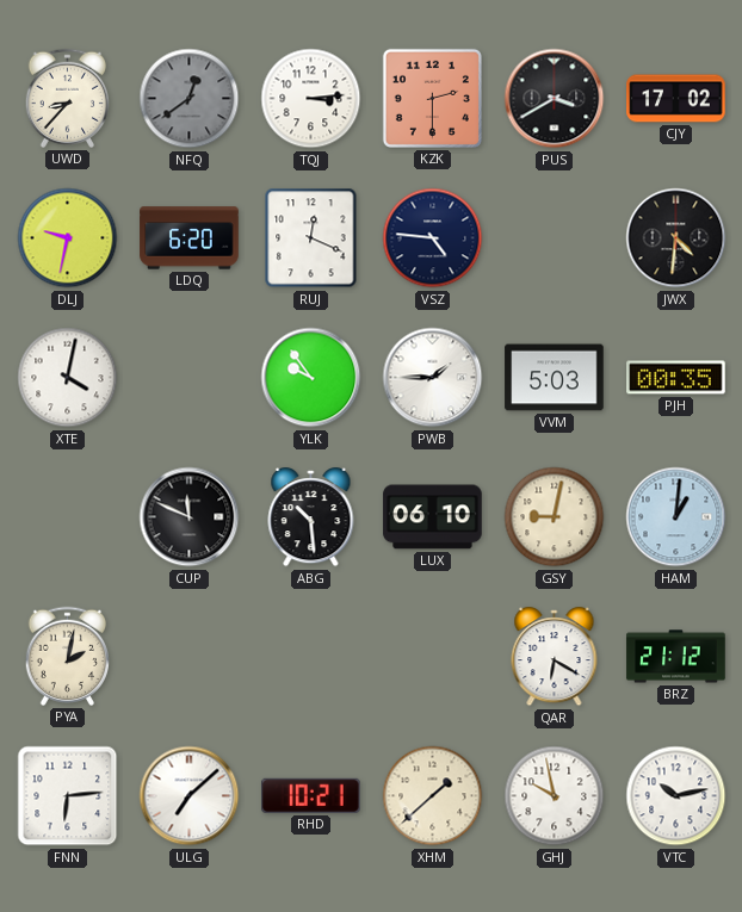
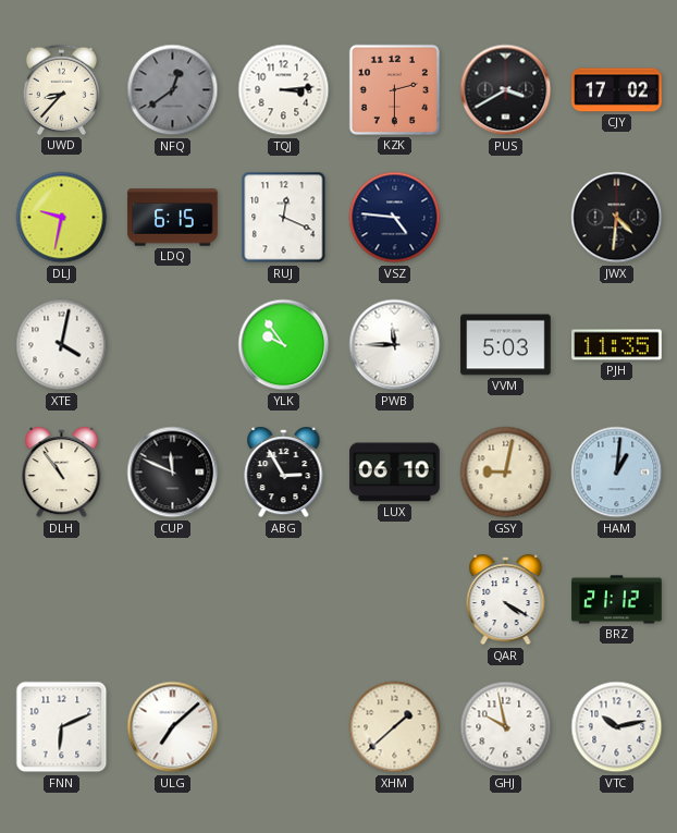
LDQ: 6:20 -> 6:15
PWB: 1:45 -> 11:45
PJH: 00:35 -> 11:35
DLH: none -> 10:54
ABG: 10:29 -> 2:55
PYA: 2:02 -> none
QAR: 6:20 -> 4:20
FNN: 6:14 -> 6:11
RHD: 10:21 -> none
